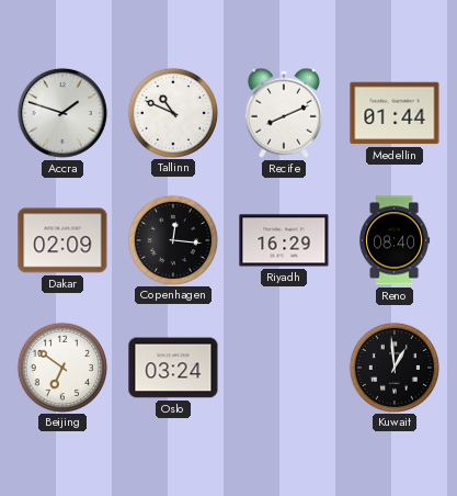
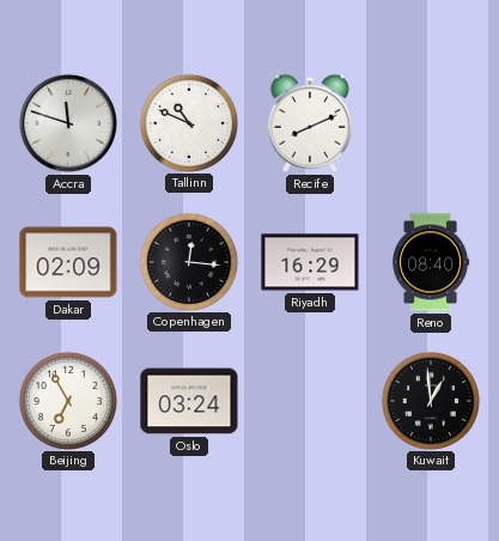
Accra: 1:48 -> 11:48
Medellin: 01:44 -> none
Beijing: 6:51 -> 6:55
